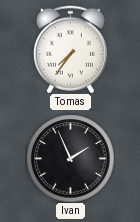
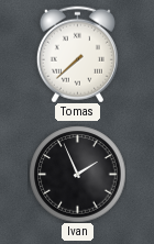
Tomas: 7:36 -> 7:38
